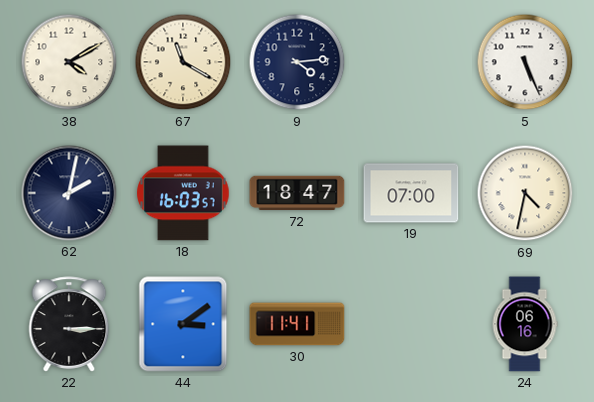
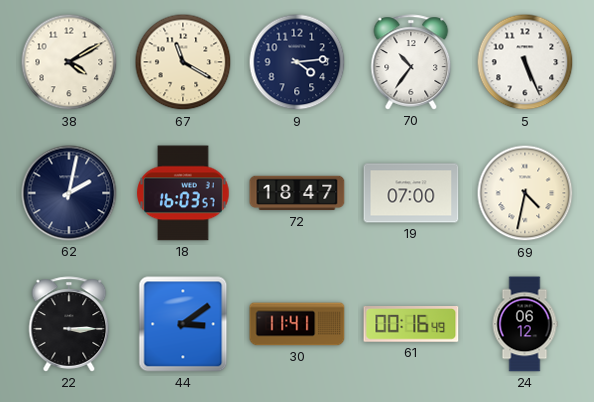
70: none -> 10:36
61: none -> 00:16
24: 06:16 -> 06:12
